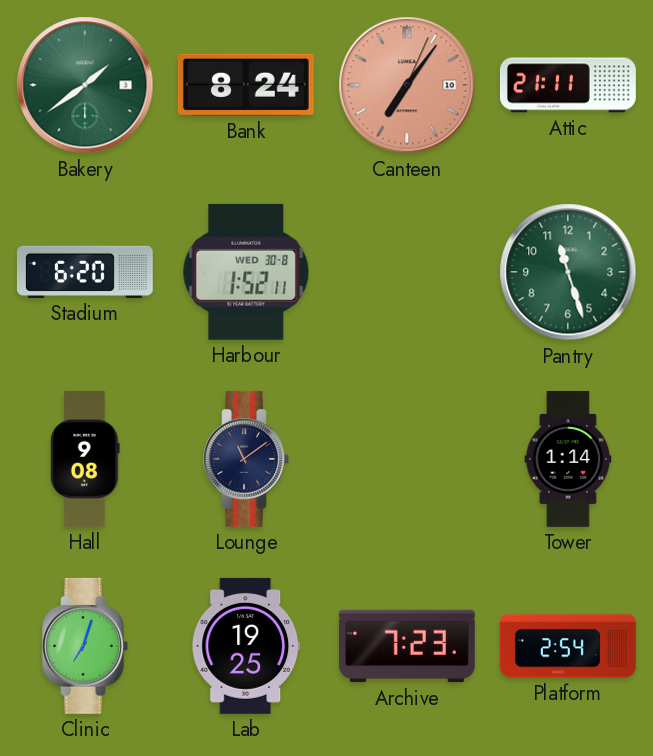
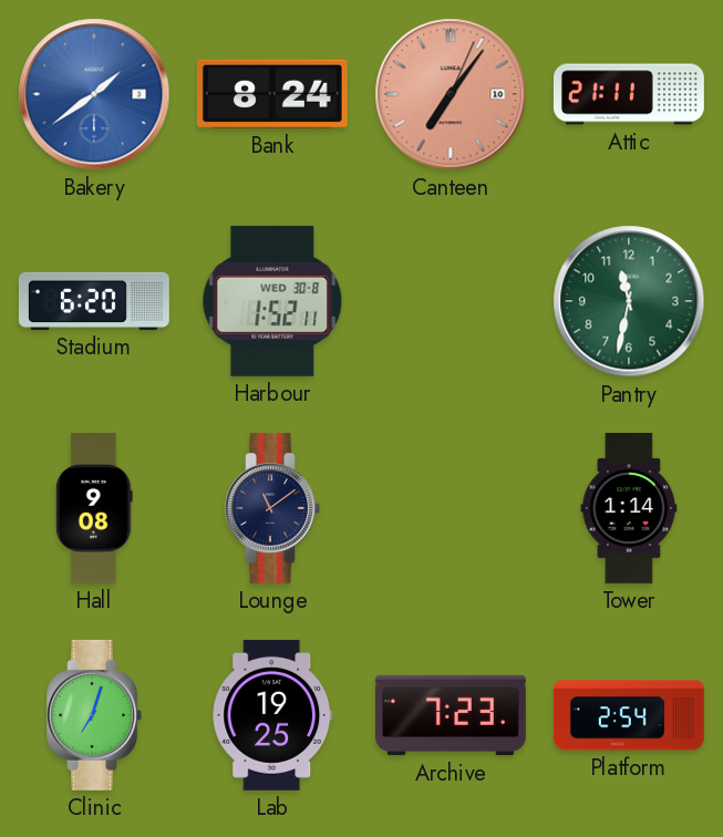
Bakery dial: green -> blue
Pantry: 11:27 -> 11:32
